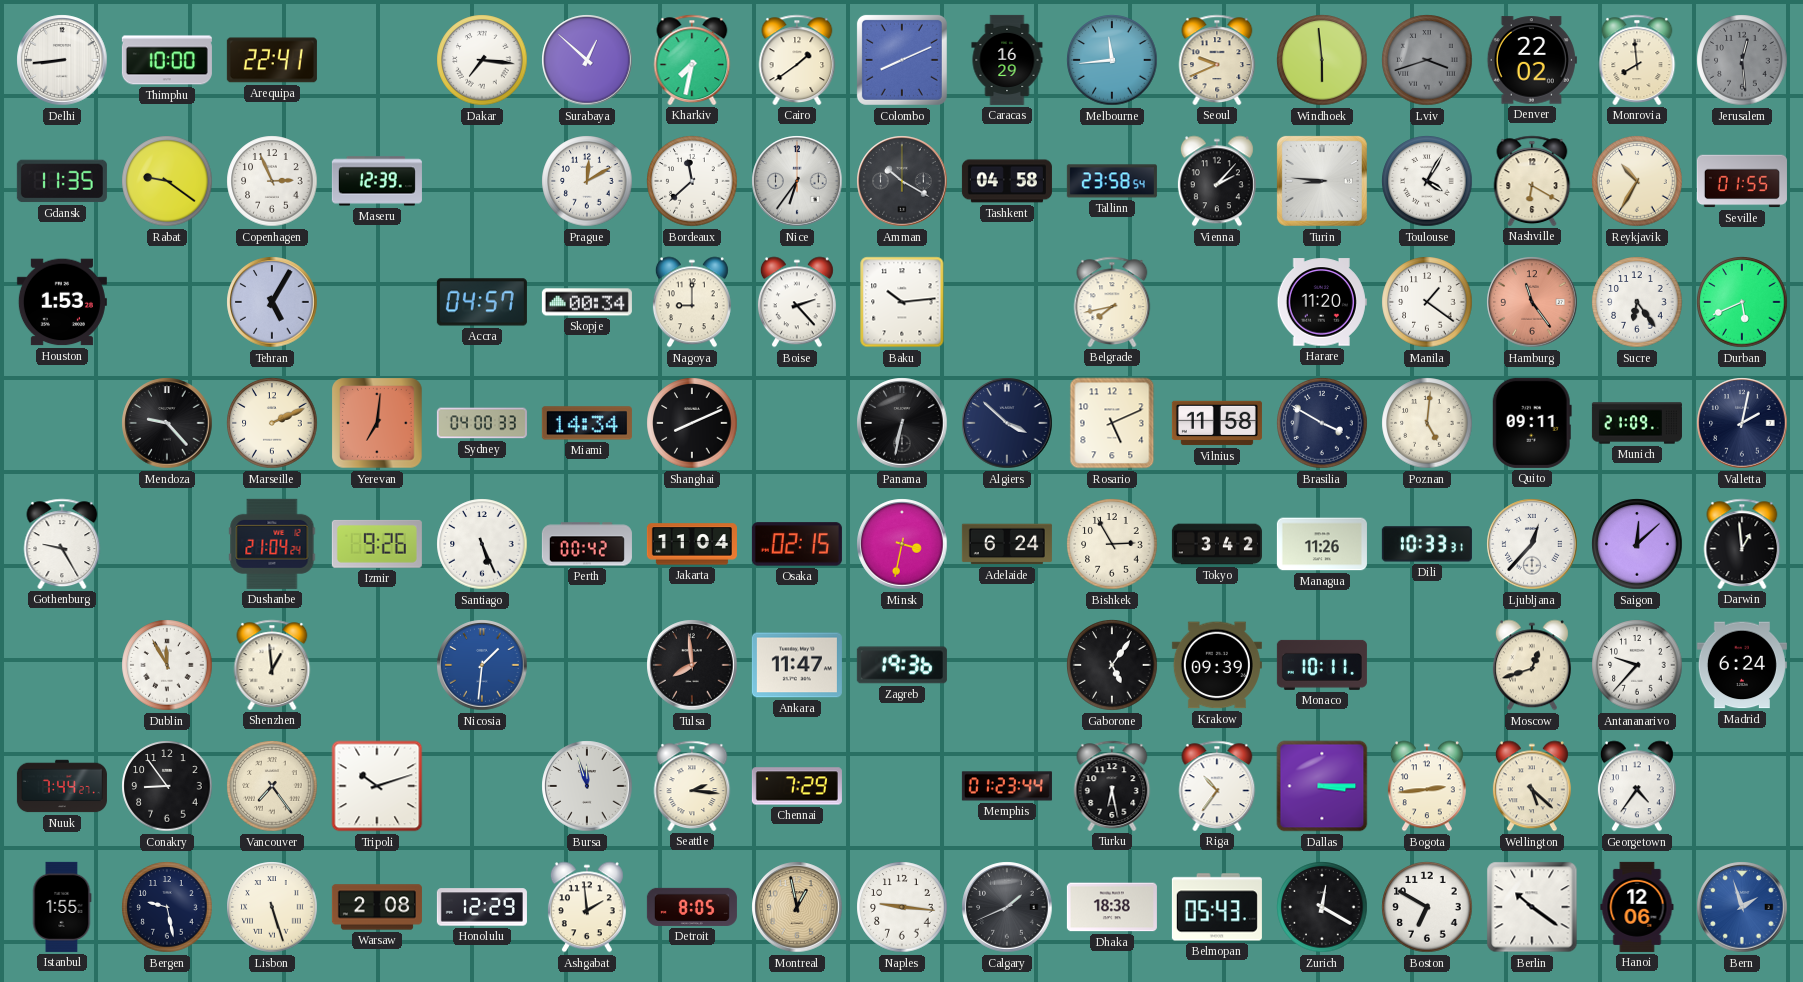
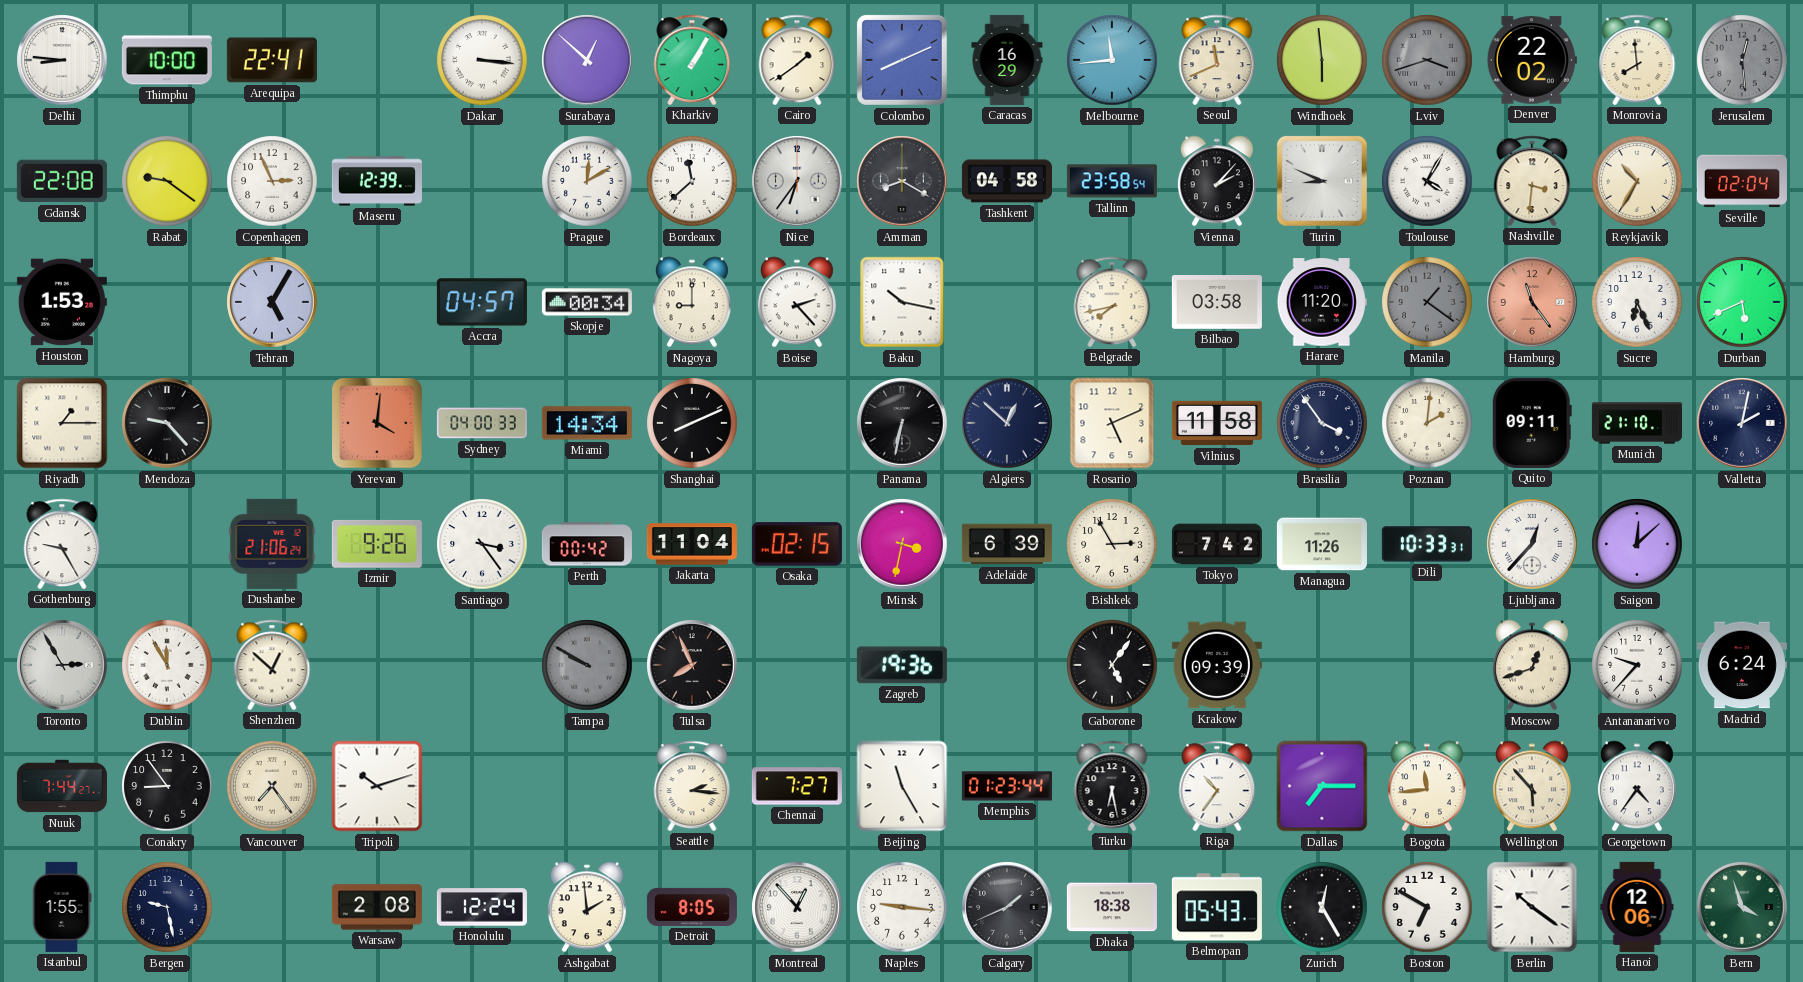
Delhi: 8:44 -> 8:46
Dakar: 7:16 -> 3:16
Kharkiv: 7:32 -> 1:05
Seoul: 9:41 -> 11:41
Gdansk: 11:35 -> 22:08
Amman: 10:20 -> 8:20
Turin: 8:46 -> 8:49
Nashville: 6:20 -> 3:31
Seville: 01:55 -> 02:04
Baku: 10:14 -> 10:17
Bilbao: none -> 03:58
Manila dial: white -> grey
Sucre: 6:24 -> 6:26
Riyadh: none -> 1:15
Marseille: 2:11 -> none
Yerevan: 7:01 -> 4:01
Algiers: 3:52 -> 12:52
Brasilia: 3:50 -> 3:54
Poznan: 5:01 -> 2:01
Munich: 21:09 -> 21:10
Dushanbe: 21:04 -> 21:06
Santiago: 5:26 -> 3:24
Adelaide: 6:24 -> 6:39
Tokyo: 3:42 -> 7:42
Darwin: 12:59 -> none
Toronto: none -> 2:55
Shenzhen: 12:59 -> 12:52
Nicosia: 1:31 -> none
Tampa: none -> 9:50
Tulsa: 7:59 -> 7:56
Ankara: 11:47 -> none
Monaco: 10:11 -> none
Bursa: 11:57 -> none
Chennai: 7:29 -> 7:27
Beijing: none -> 11:25
Dallas: 3:15 -> 7:15
Bogota: 2:44 -> 11:44
Wellington: 5:22 -> 5:53
Lisbon: 5:27 -> none
Honolulu: 12:29 -> 12:24
Montreal: 12:58 -> 12:53
Montreal dial: champagne -> white
Zurich: 12:20 -> 12:25
Bern: 1:57 -> 3:57
Bern dial: blue -> green
